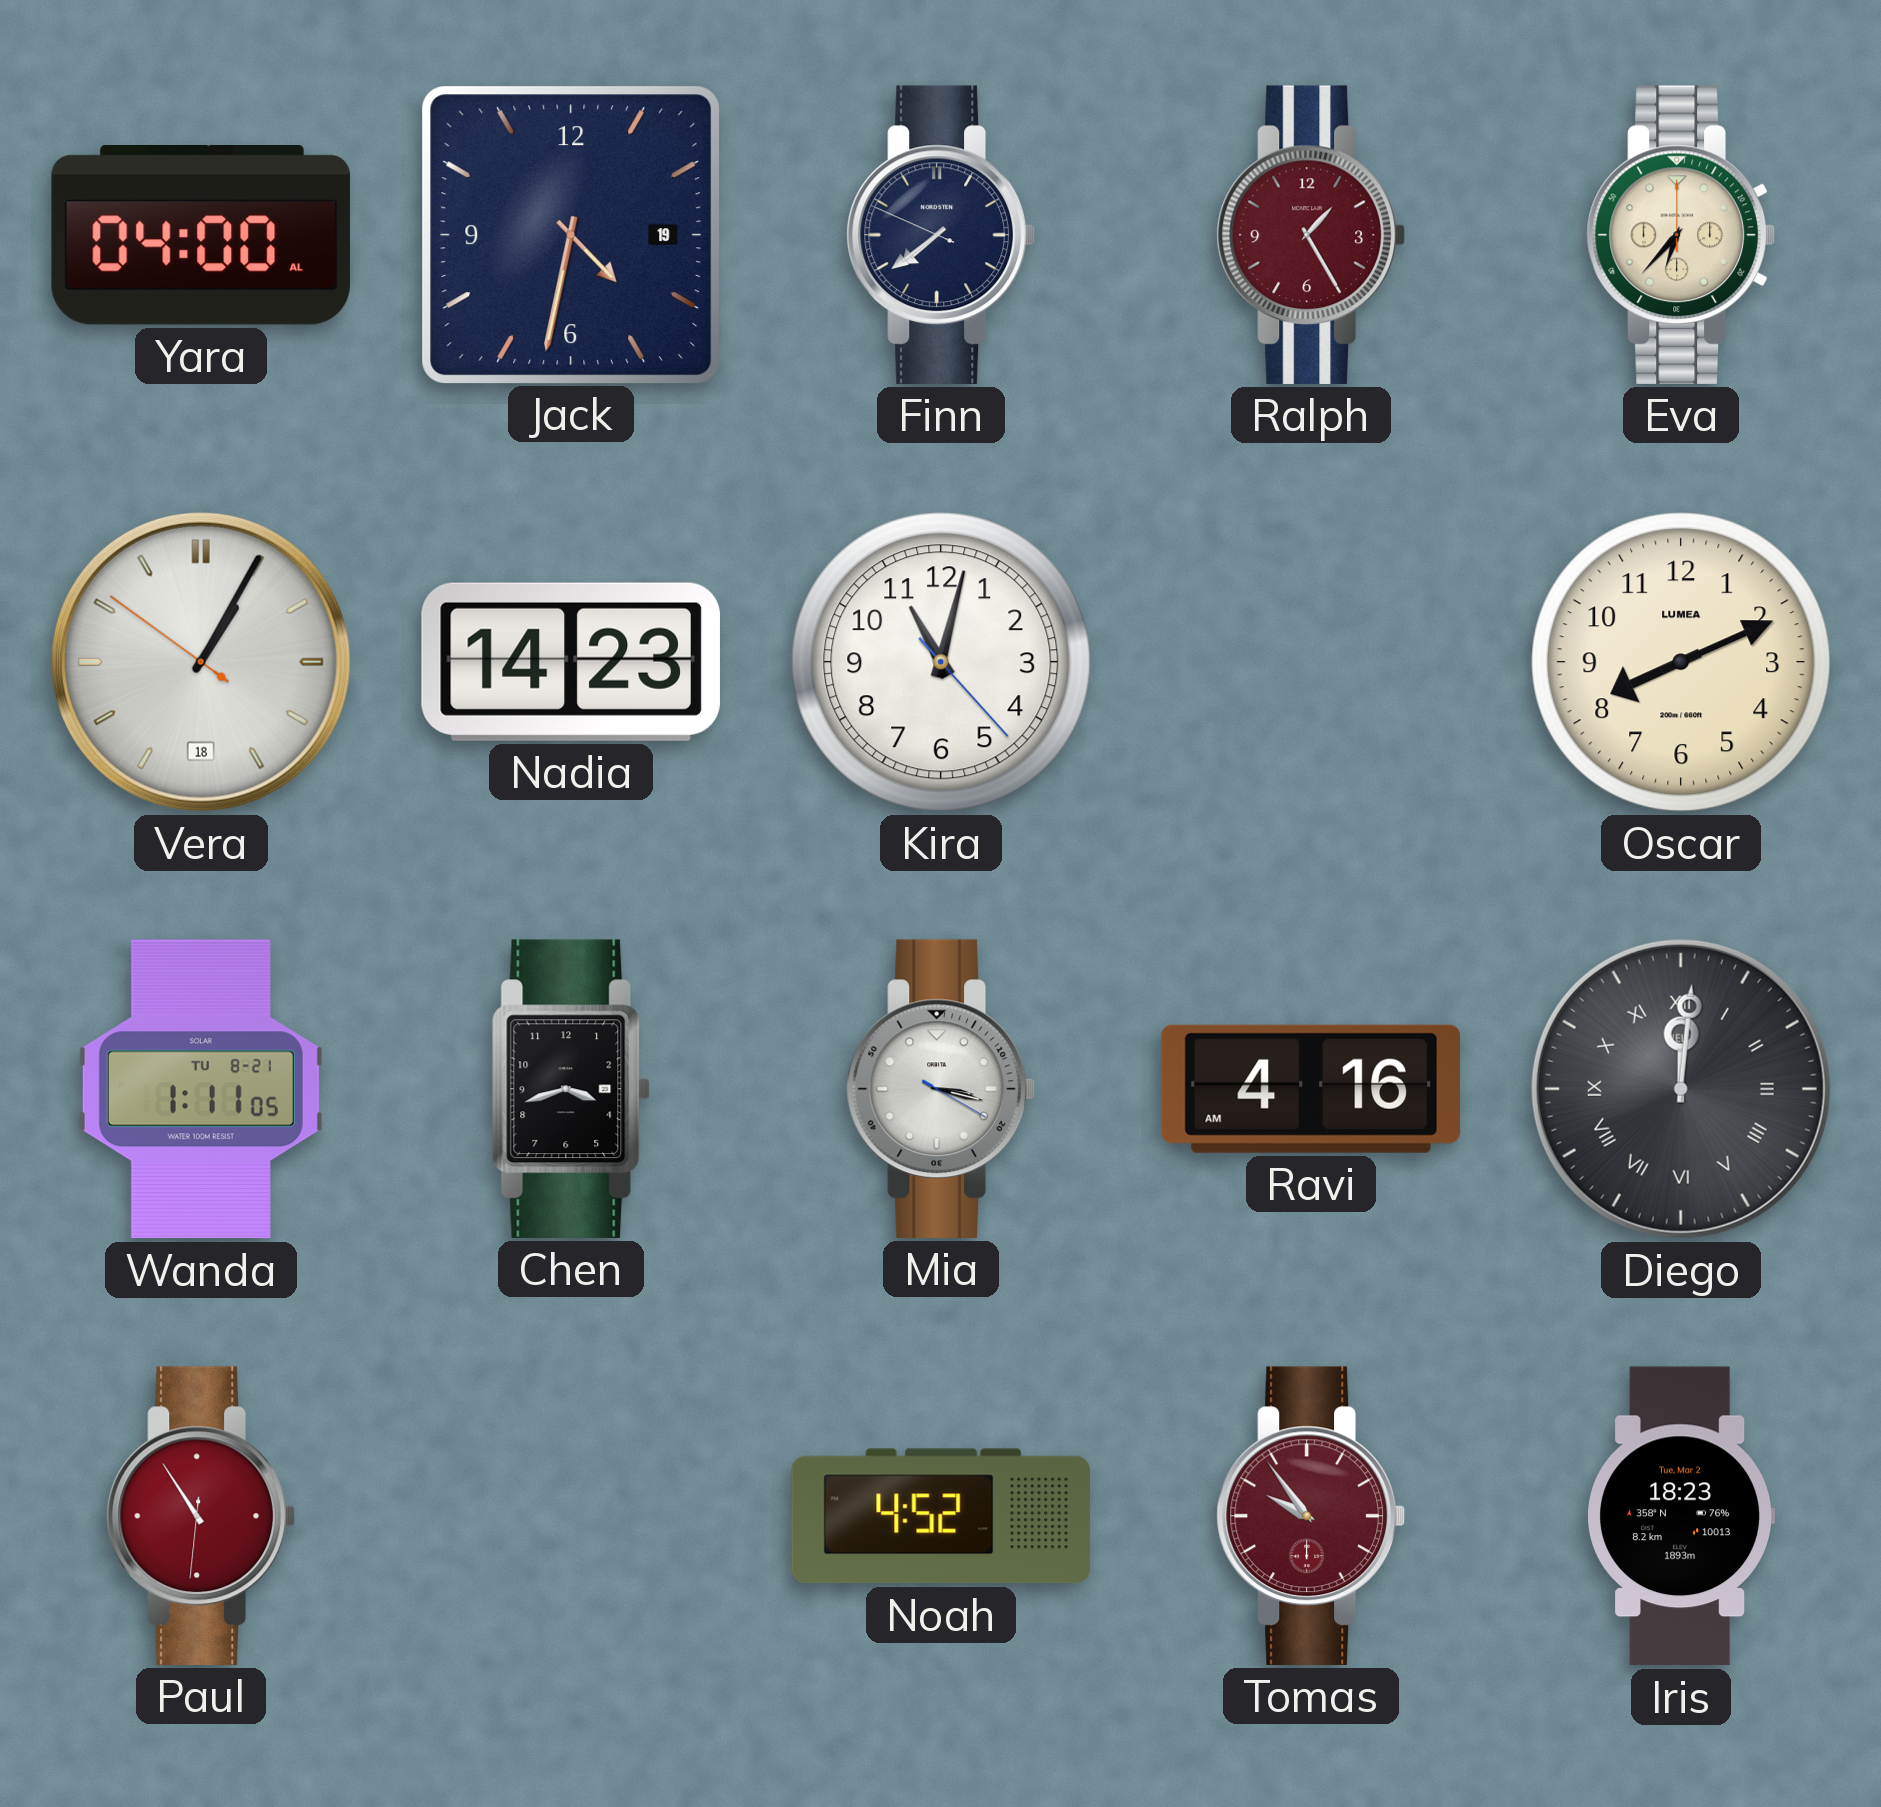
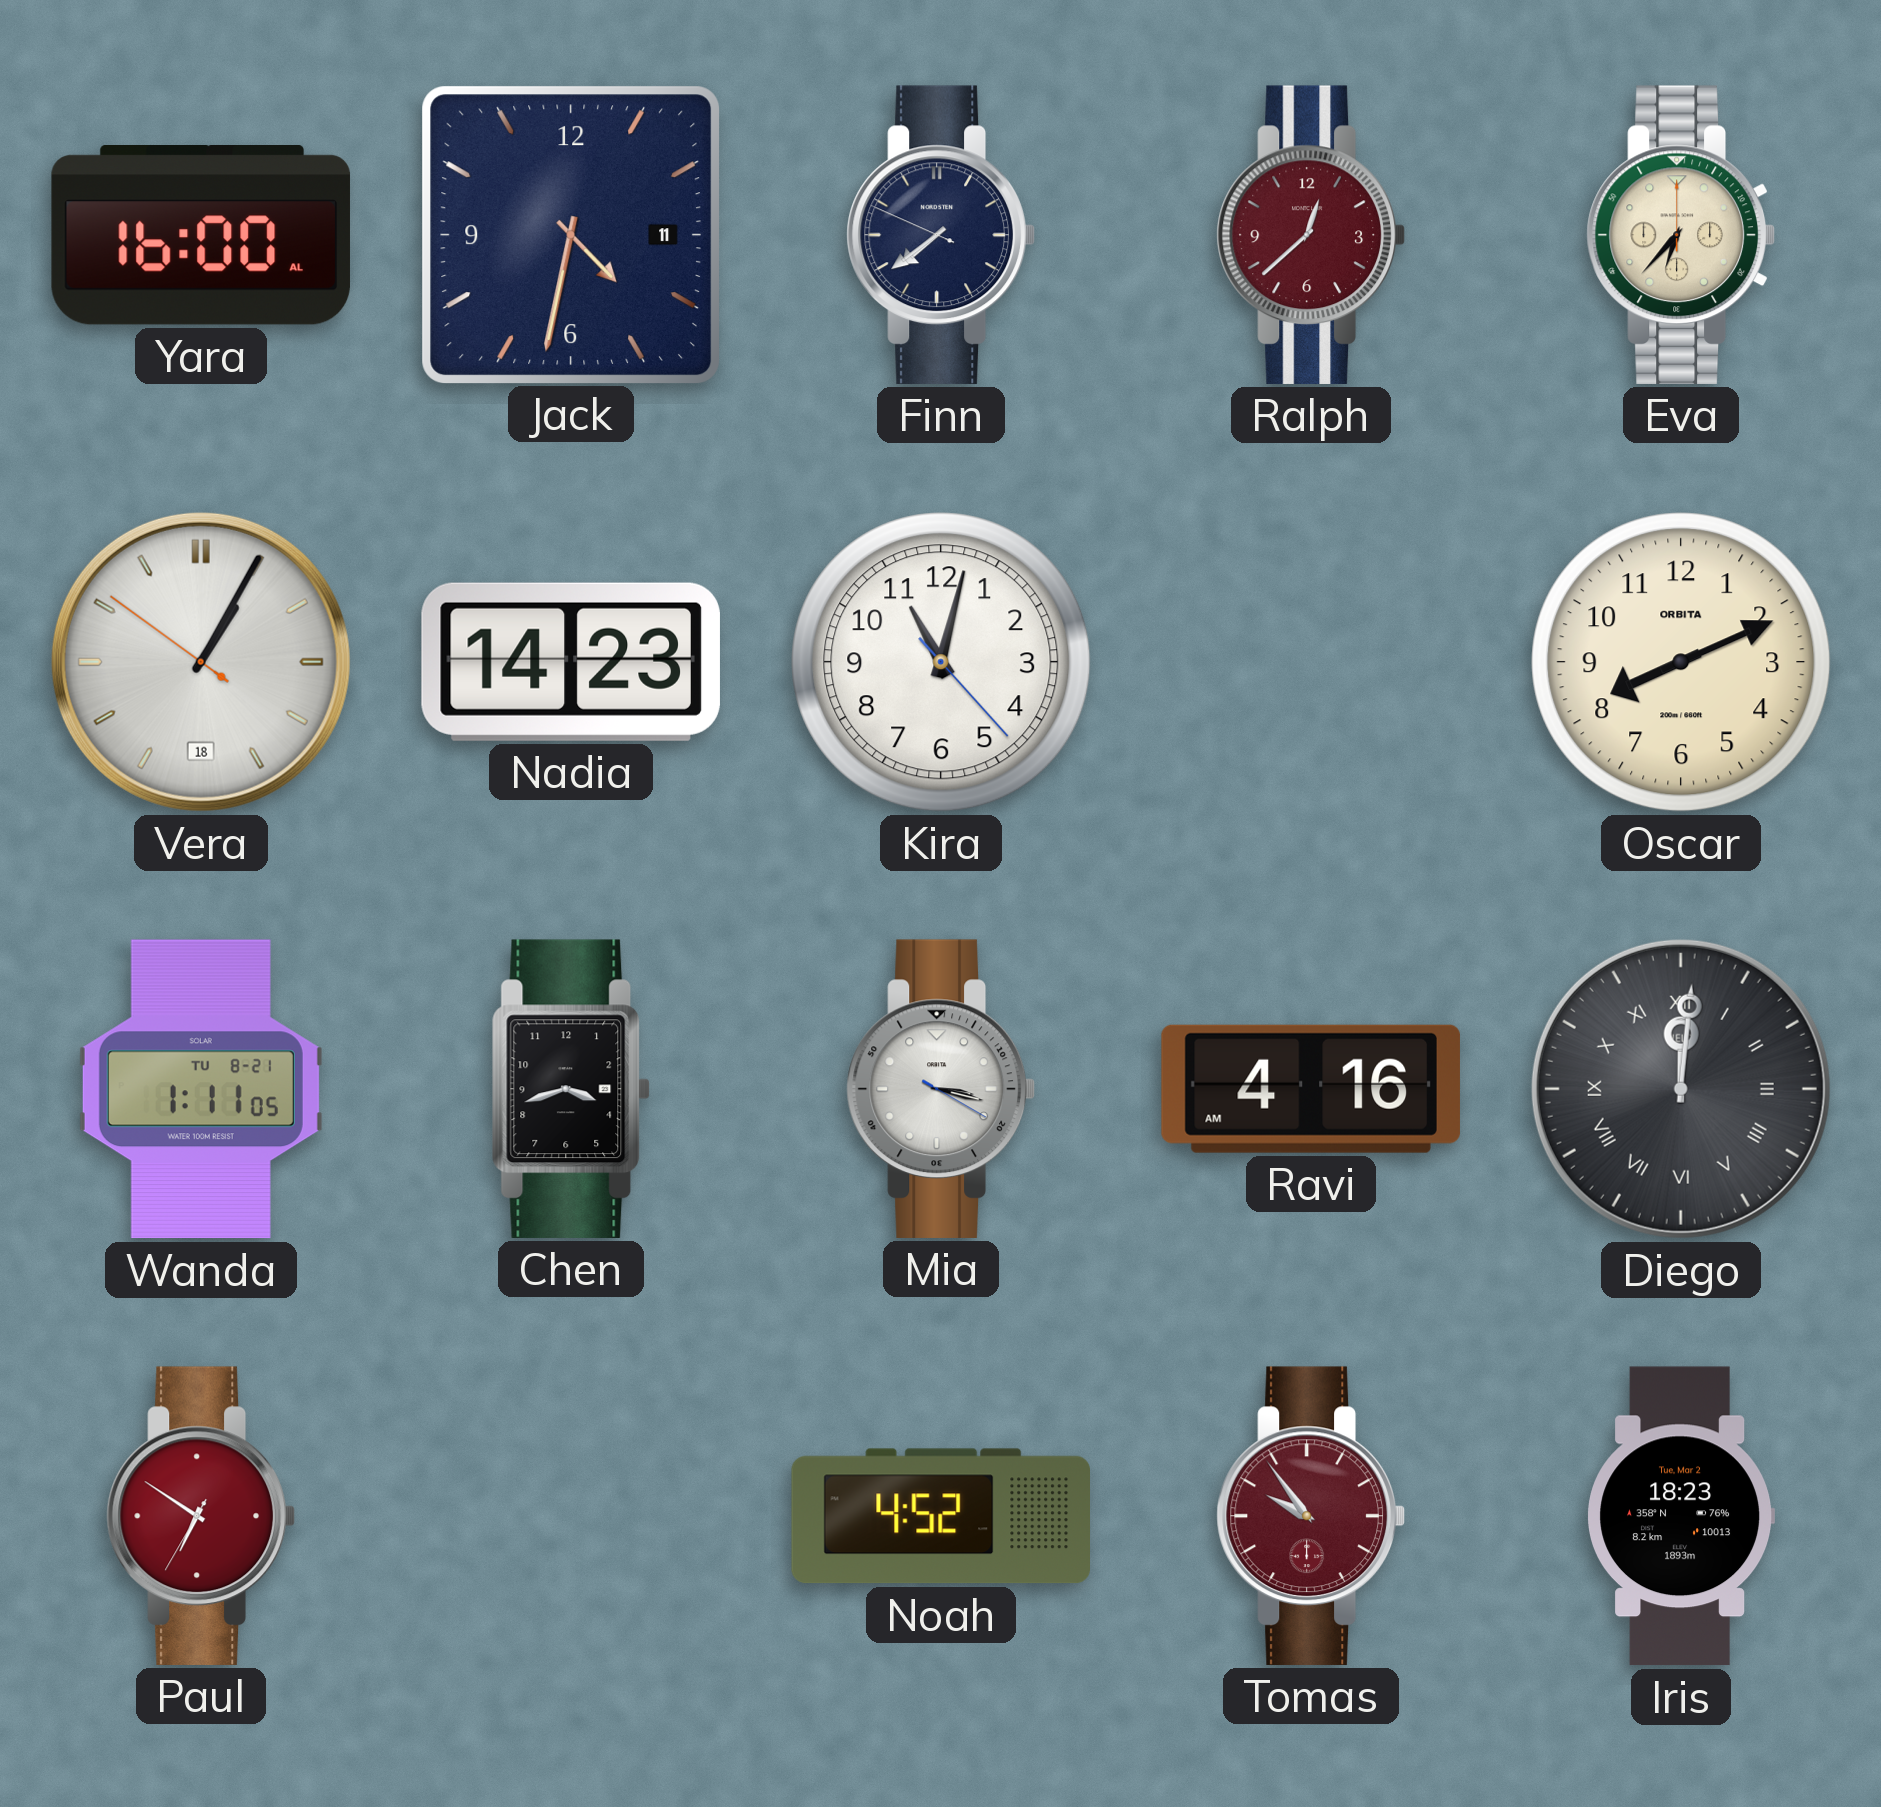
Yara: 04:00 -> 16:00
Jack date: 19 -> 11
Ralph: 1:25 -> 12:38
Oscar brand: LUMEA -> ORBITA
Paul: 10:54 -> 6:50
